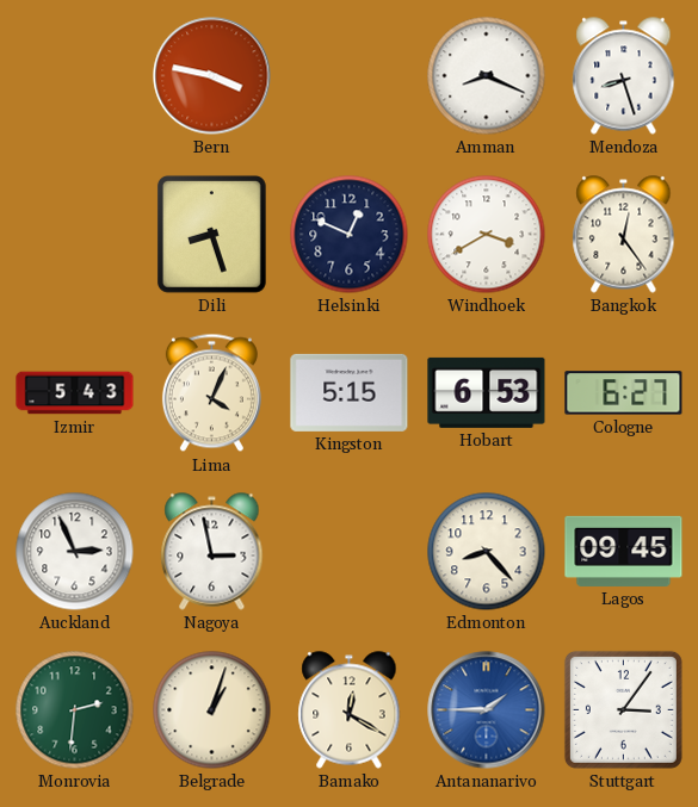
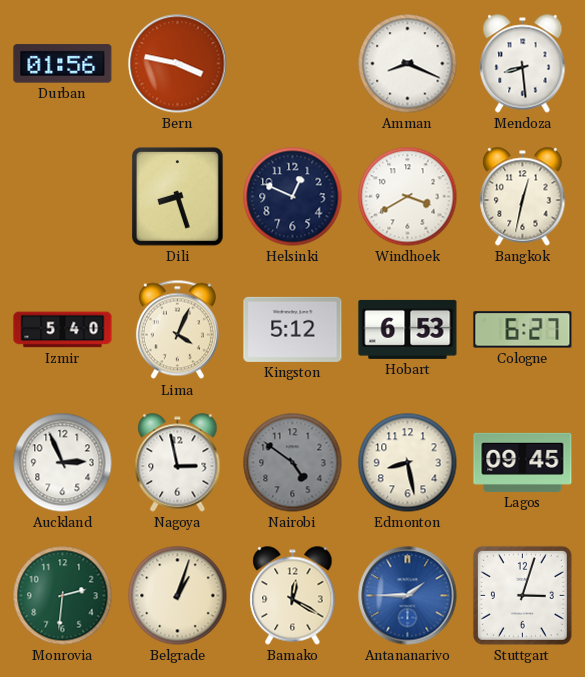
Durban: none -> 01:56
Mendoza: 8:27 -> 8:29
Bangkok: 12:24 -> 12:32
Izmir: 5:43 -> 5:40
Kingston: 5:15 -> 5:12
Nairobi: none -> 4:51
Edmonton: 8:23 -> 8:28
Stuttgart: 3:06 -> 3:03
